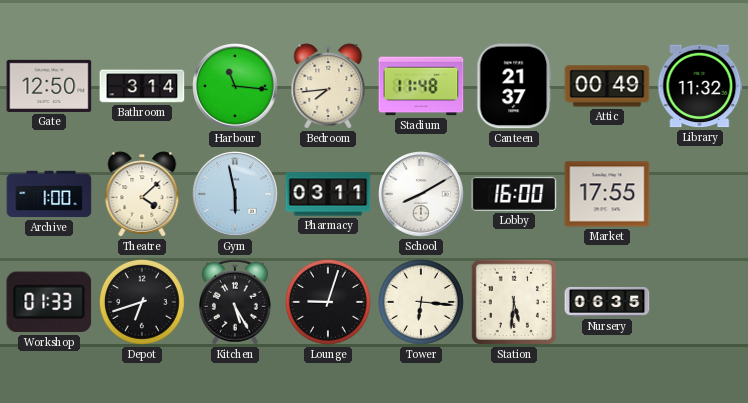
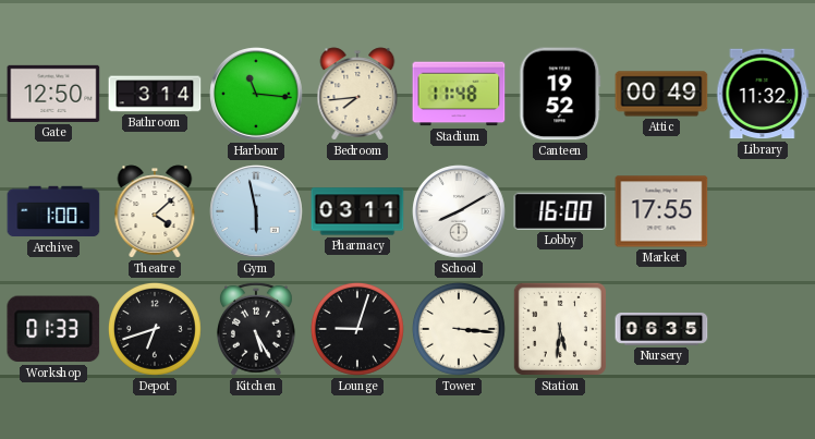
Canteen: 21:37 -> 19:52
Tower: 6:16 -> 3:16
